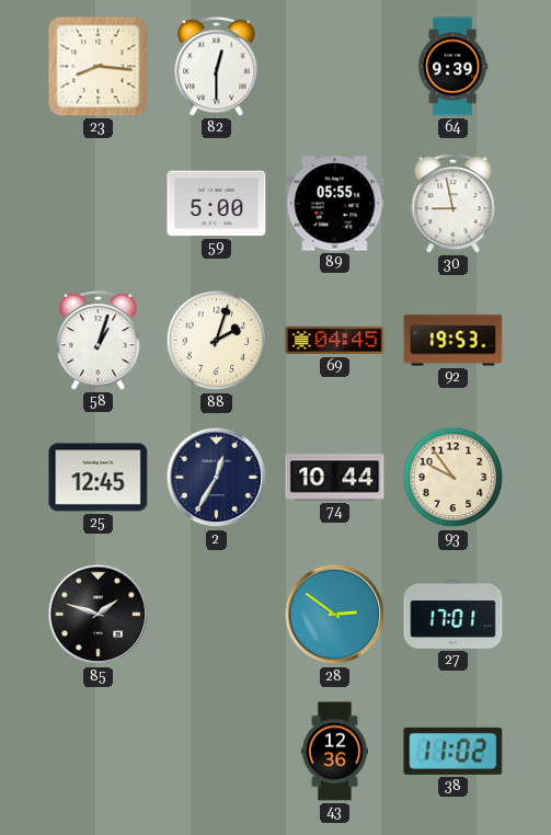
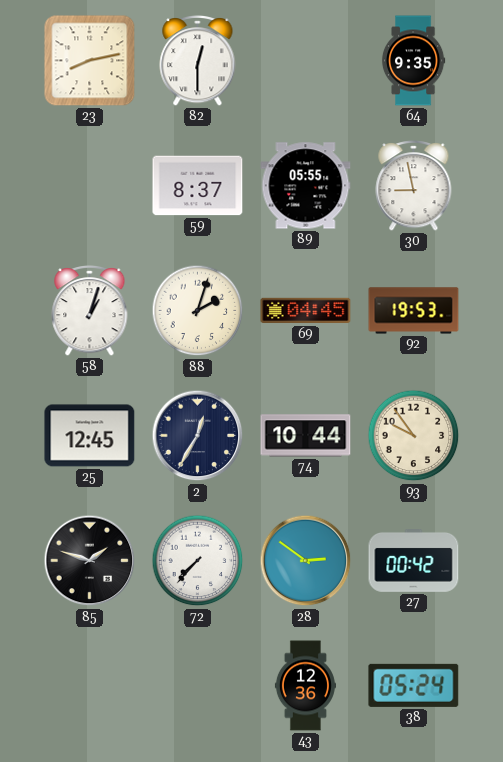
23: 8:16 -> 8:13
64: 9:39 -> 9:35
59: 5:00 -> 8:37
72: none -> 7:37
27: 17:01 -> 00:42
38: 11:02 -> 05:24
